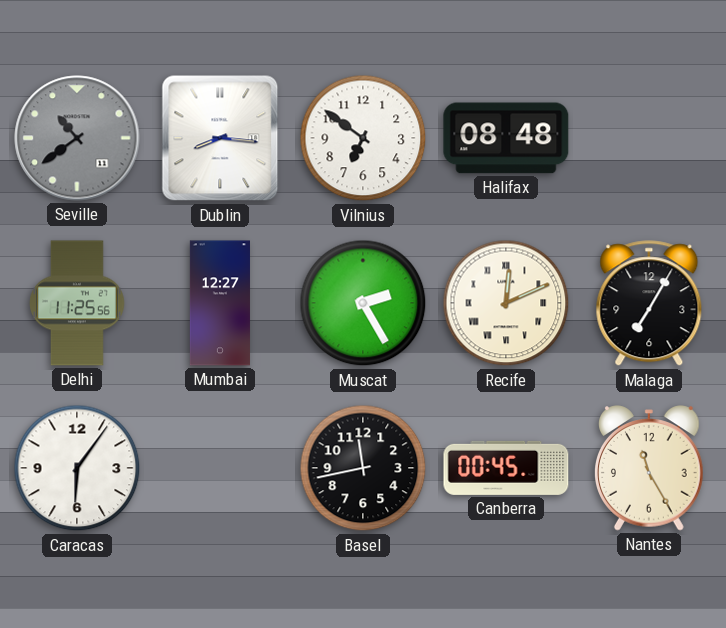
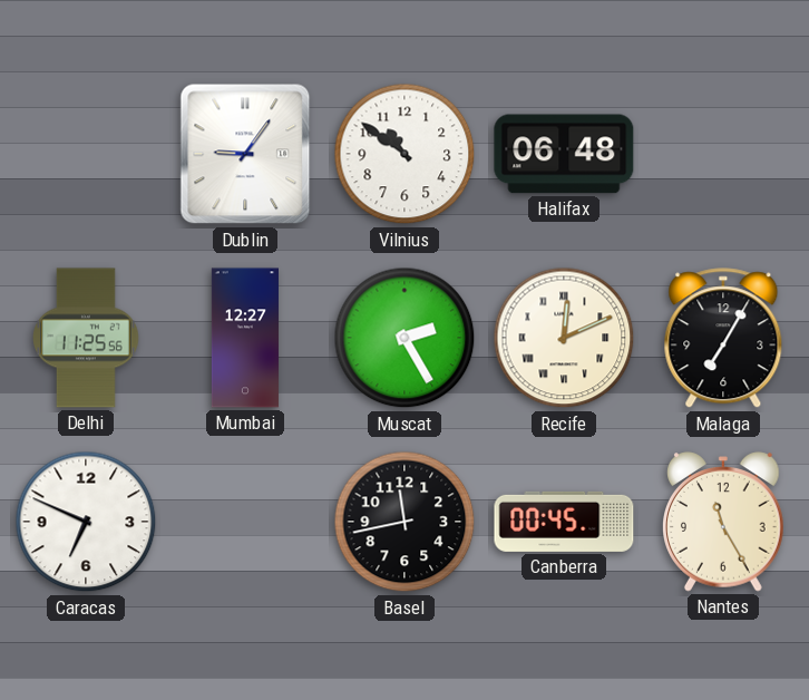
Seville: 10:39 -> none
Dublin: 8:16 -> 9:06
Vilnius: 6:51 -> 10:51
Halifax: 08:48 -> 06:48
Caracas: 6:06 -> 6:49
